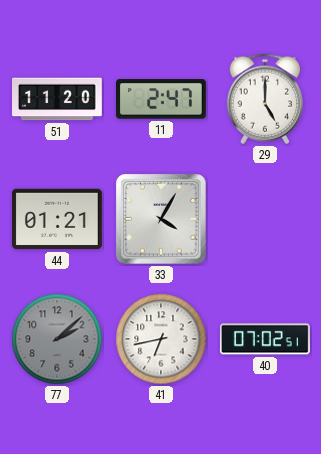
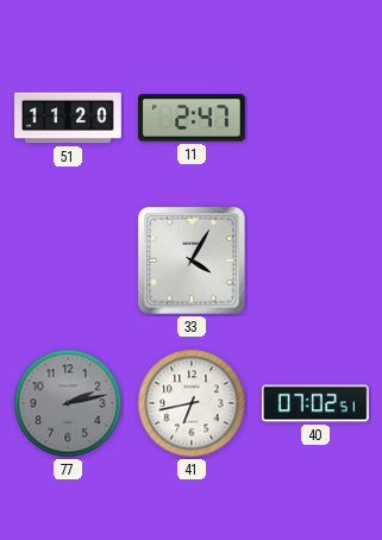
29: 5:00 -> none
44: 01:21 -> none
77: 2:08 -> 2:13
